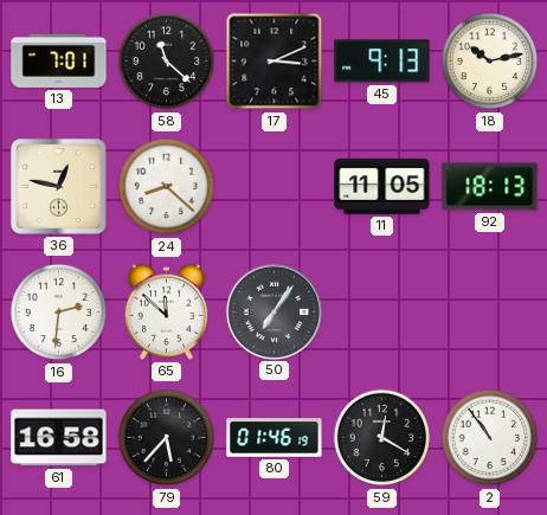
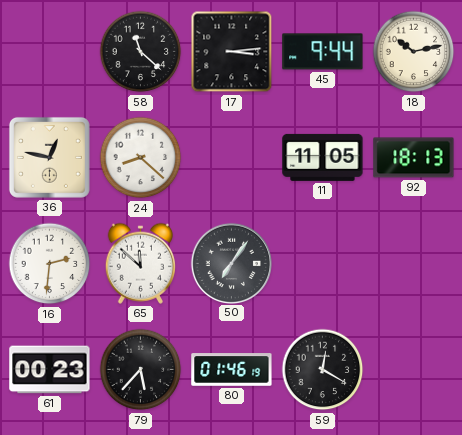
13: 7:01 -> none
17: 3:11 -> 3:14
45: 9:13 -> 9:44
61: 16:58 -> 00:23
2: 10:54 -> none
